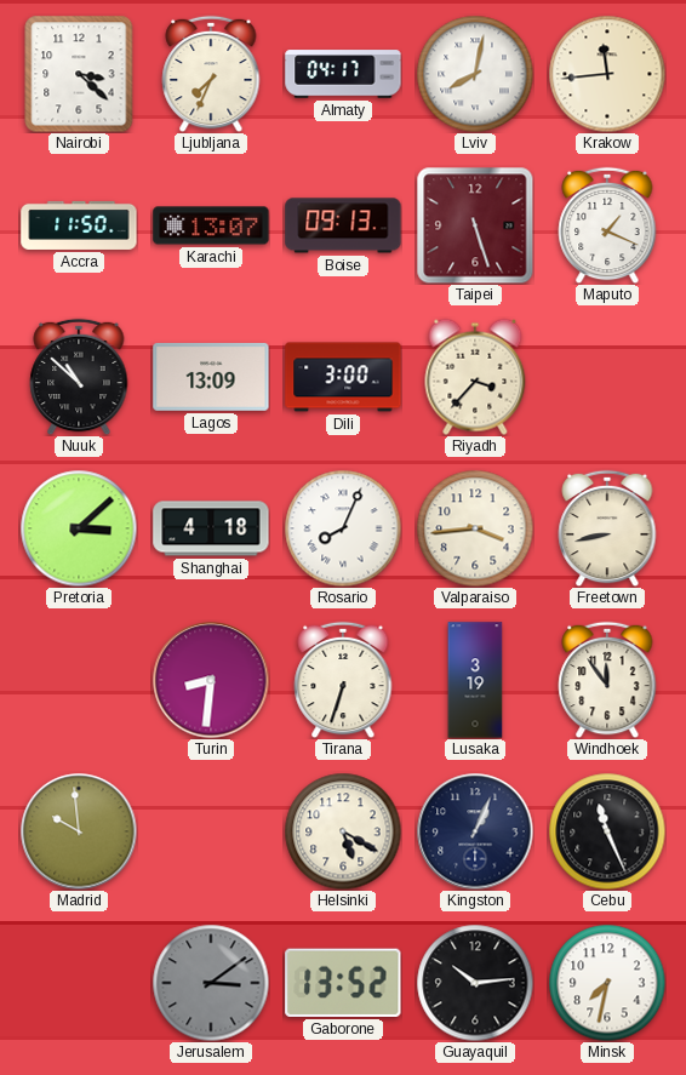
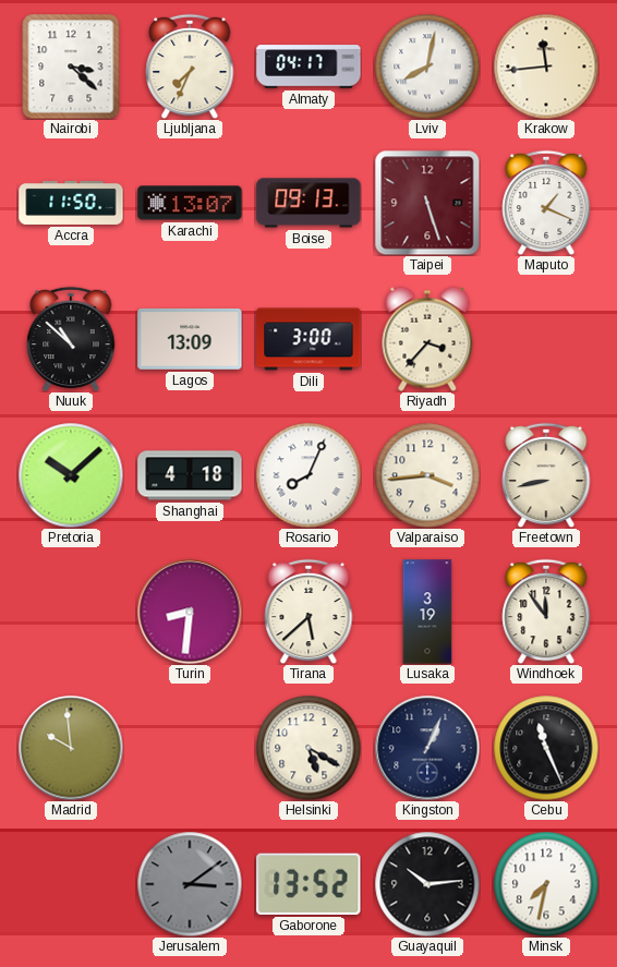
Pretoria: 3:08 -> 10:08
Tirana: 6:33 -> 5:38
